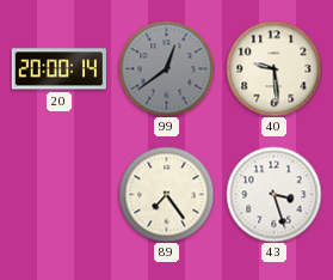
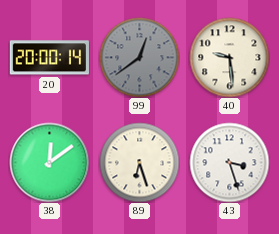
38: none -> 12:09
89: 7:24 -> 6:27
